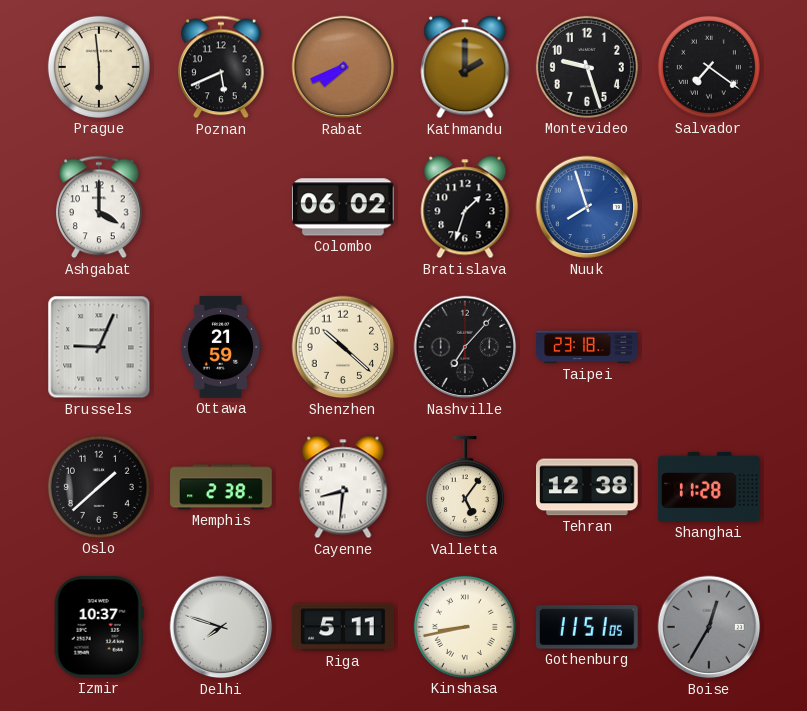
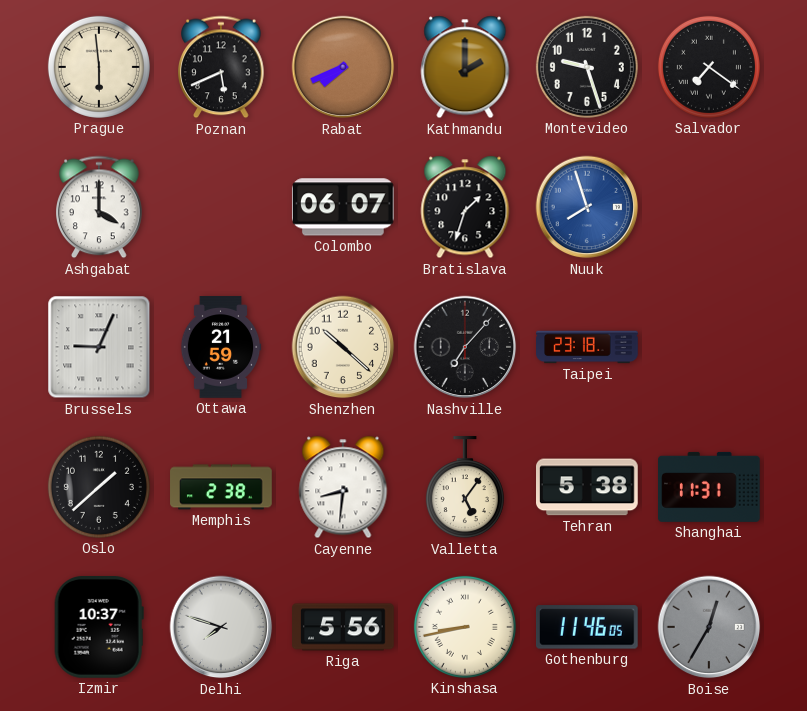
Colombo: 06:02 -> 06:07
Tehran: 12:38 -> 5:38
Shanghai: 11:28 -> 11:31
Riga: 5:11 -> 5:56
Gothenburg: 11:51 -> 11:46
